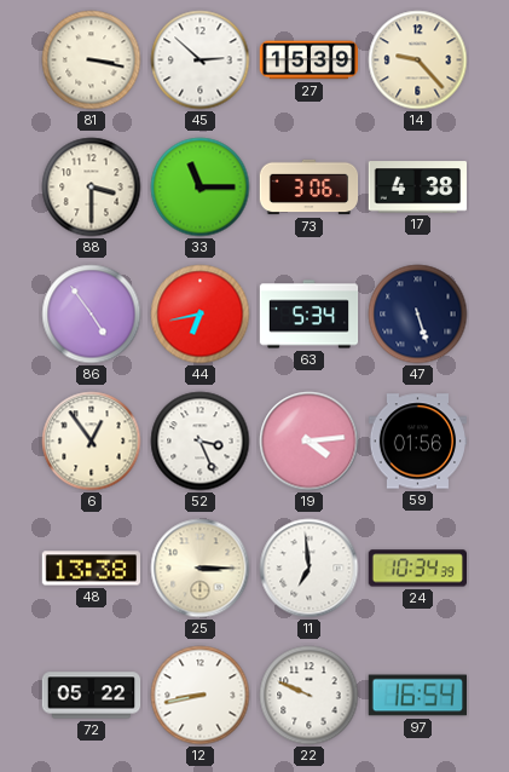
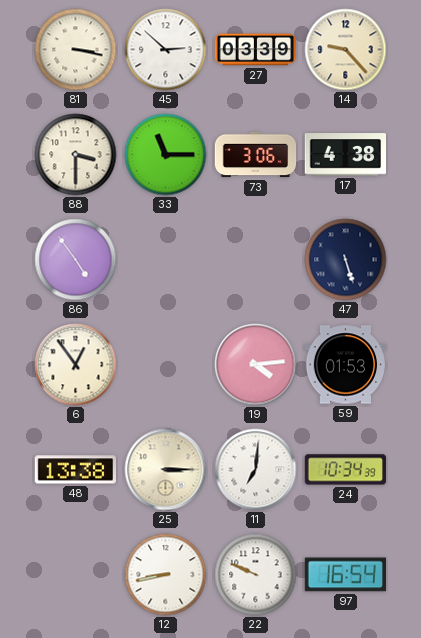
27: 15:39 -> 03:39
44: 6:43 -> none
63: 5:34 -> none
52: 3:26 -> none
59: 01:56 -> 01:53
11: 6:59 -> 7:01
72: 05:22 -> none
